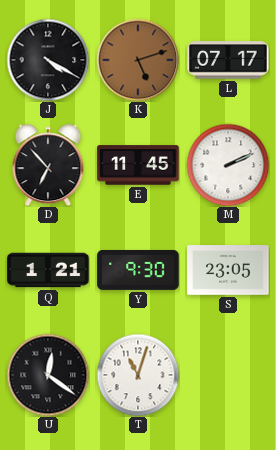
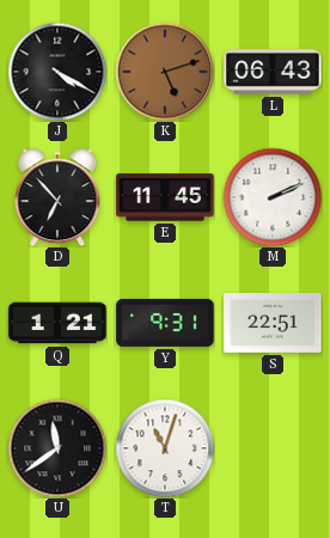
L: 07:17 -> 06:43
Y: 9:30 -> 9:31
S: 23:05 -> 22:51
U: 12:21 -> 11:39
